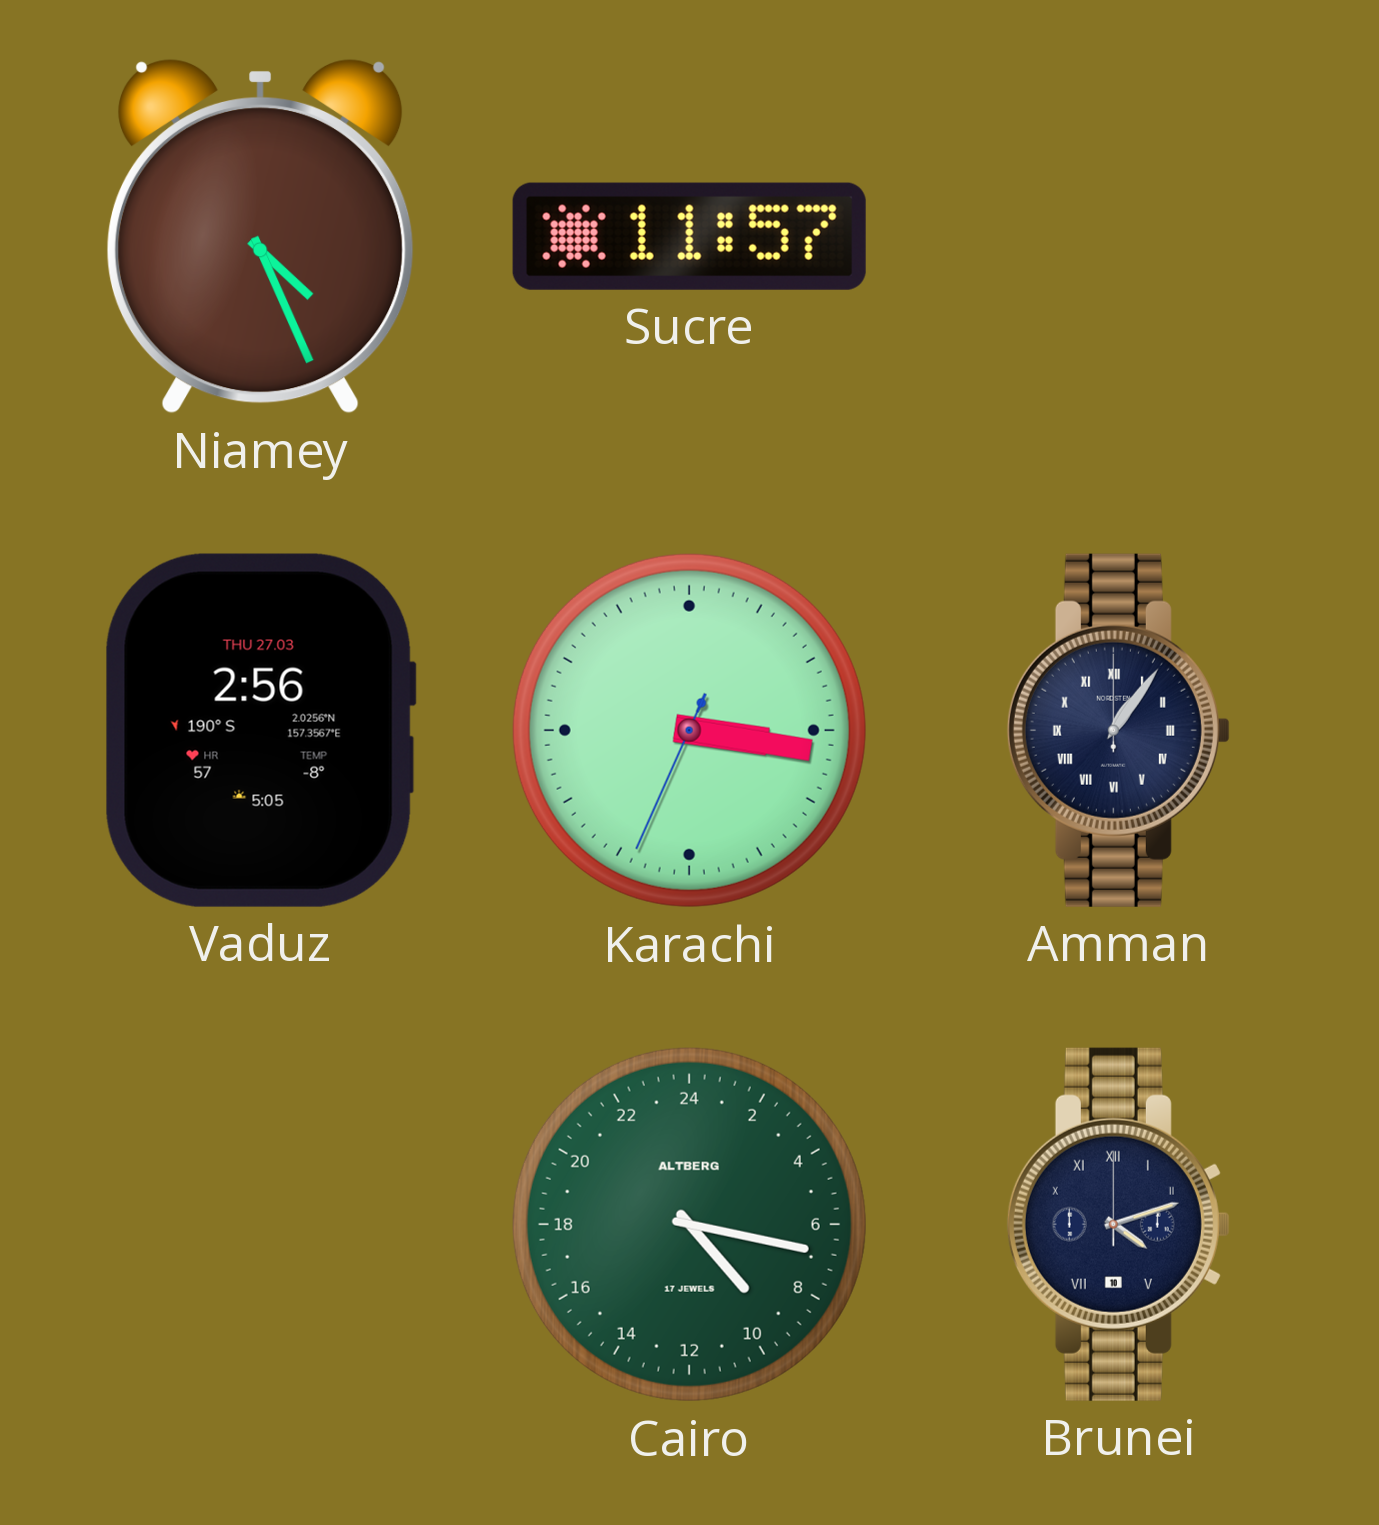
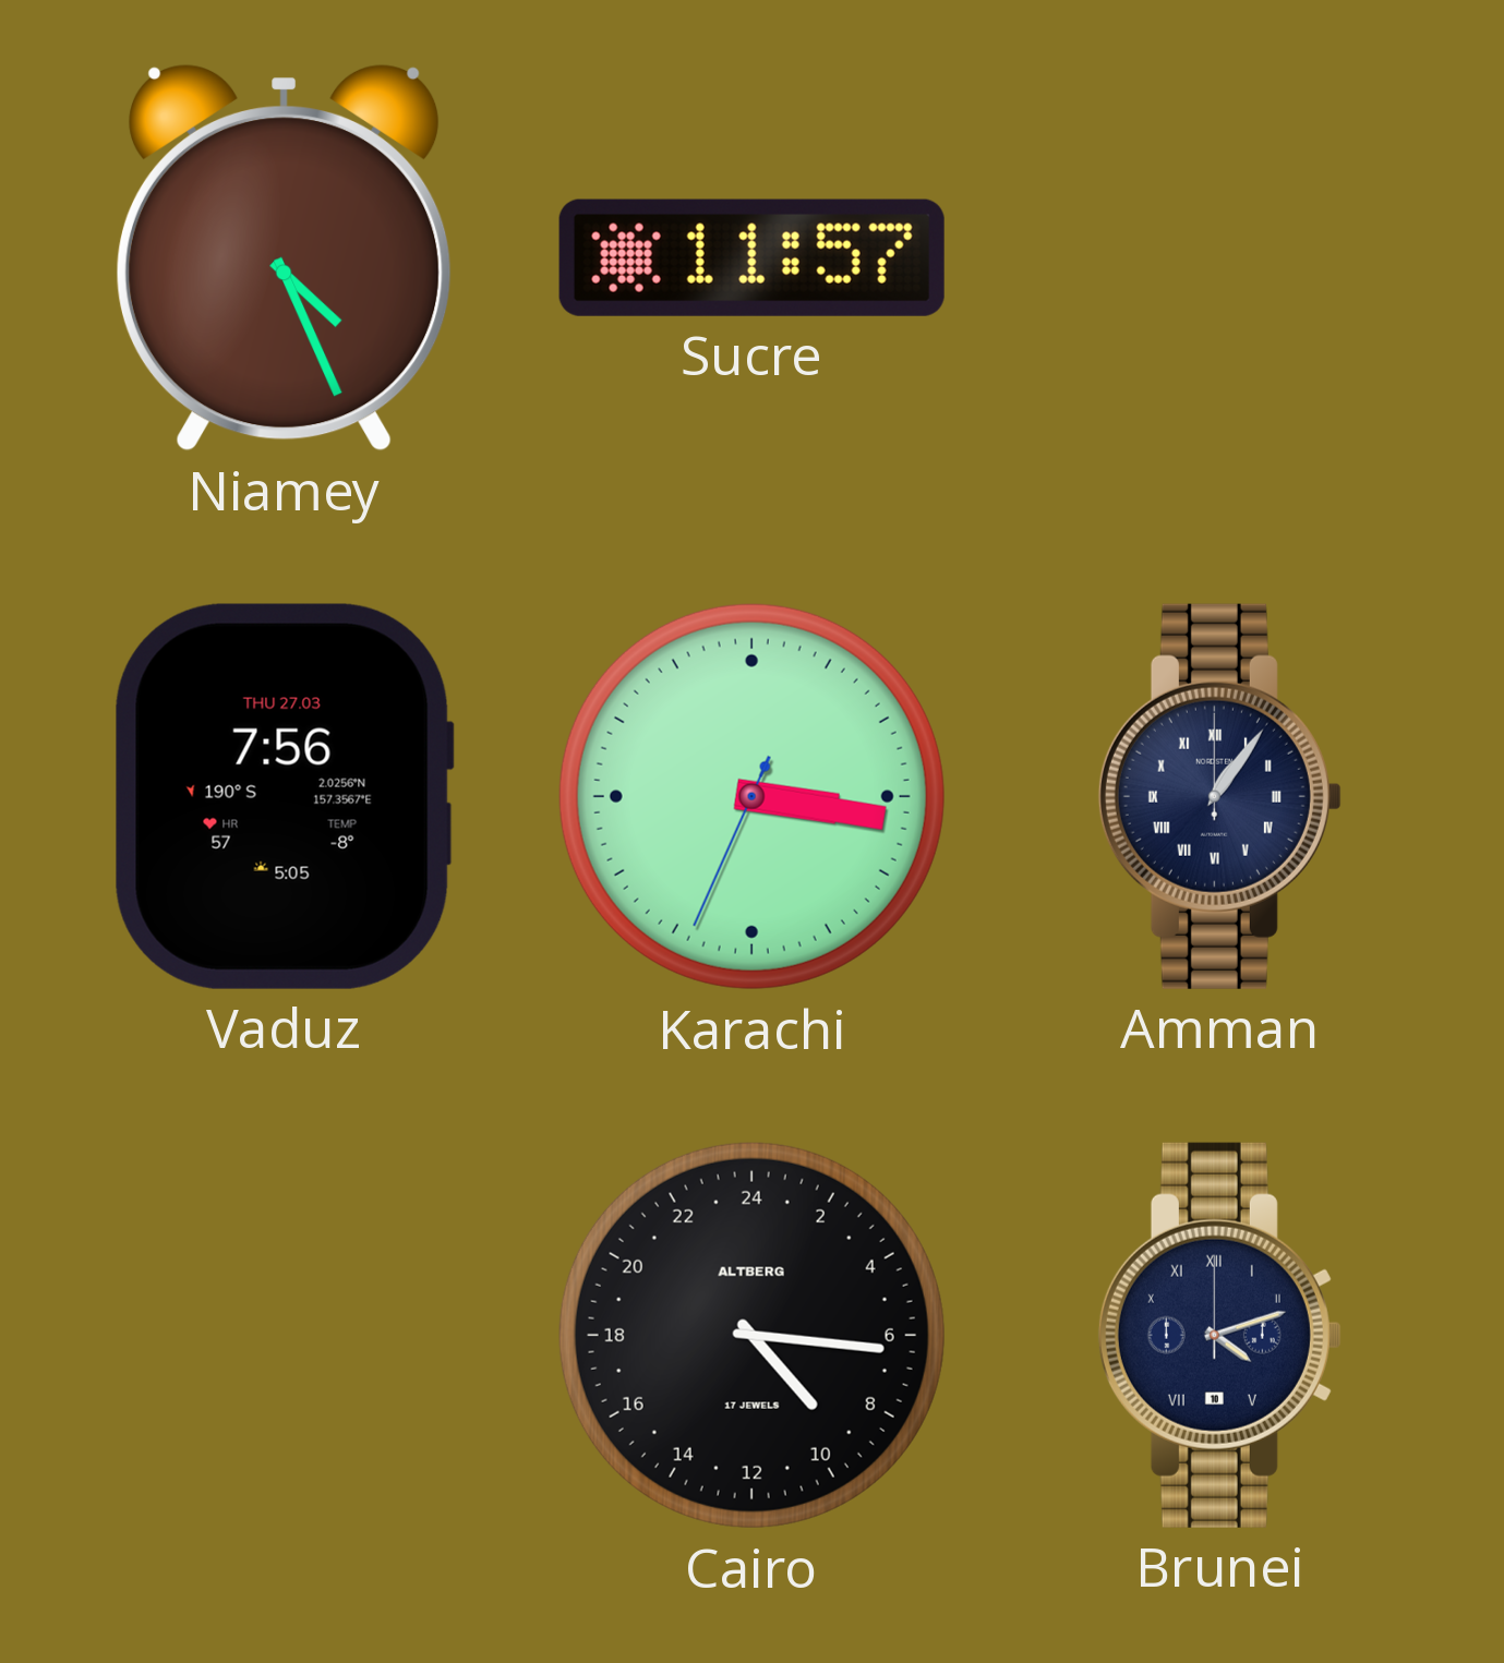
Vaduz: 2:56 -> 7:56
Cairo: 9:17 -> 9:16
Cairo dial: green -> black
